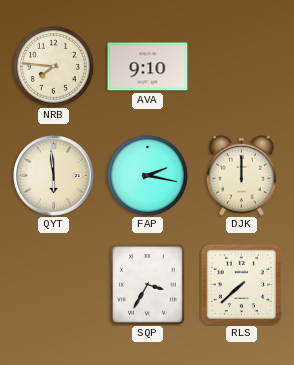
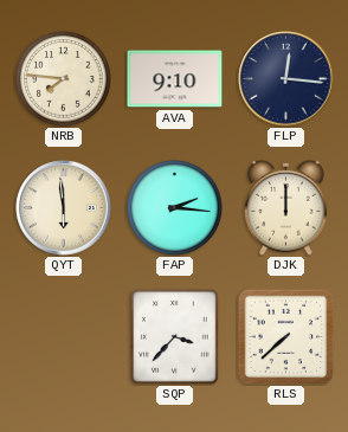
FLP: none -> 12:16
FAP: 2:17 -> 2:16
SQP: 3:35 -> 3:37
